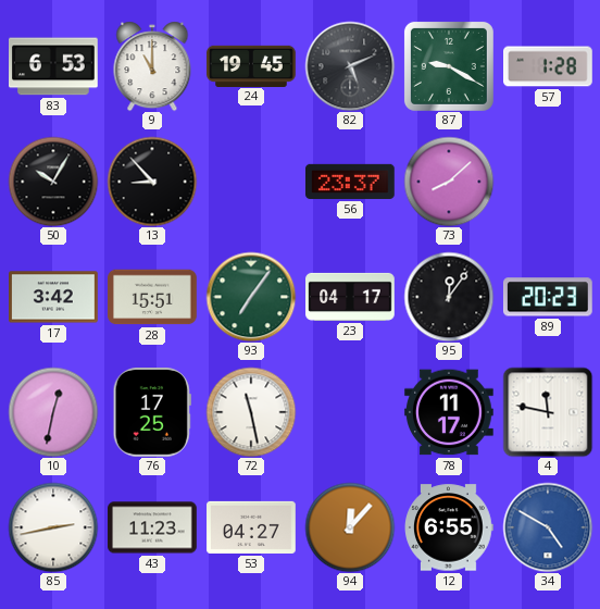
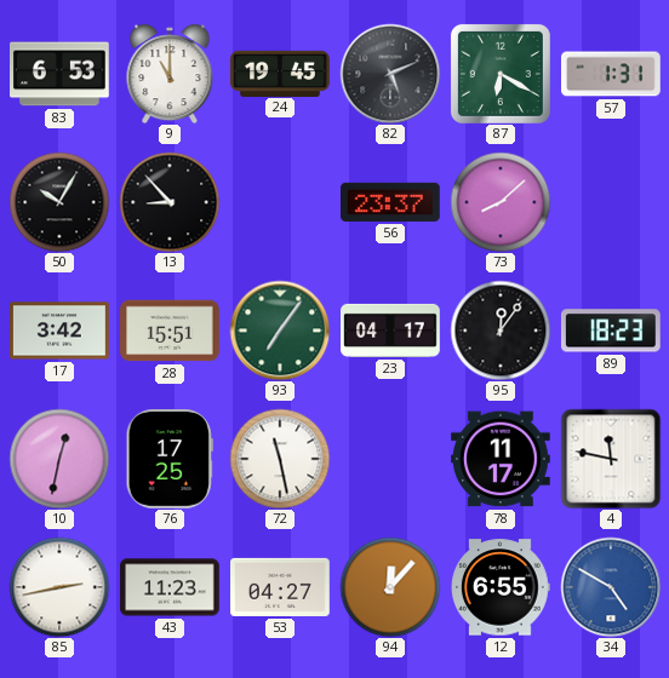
87: 9:20 -> 6:20
57: 1:28 -> 1:31
89: 20:23 -> 18:23
